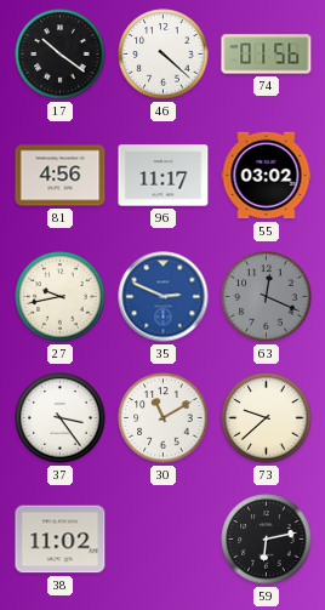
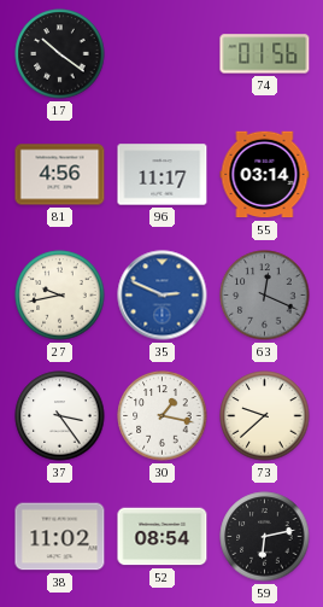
46: 4:22 -> none
55: 03:02 -> 03:14
30: 11:10 -> 1:17
52: none -> 08:54
